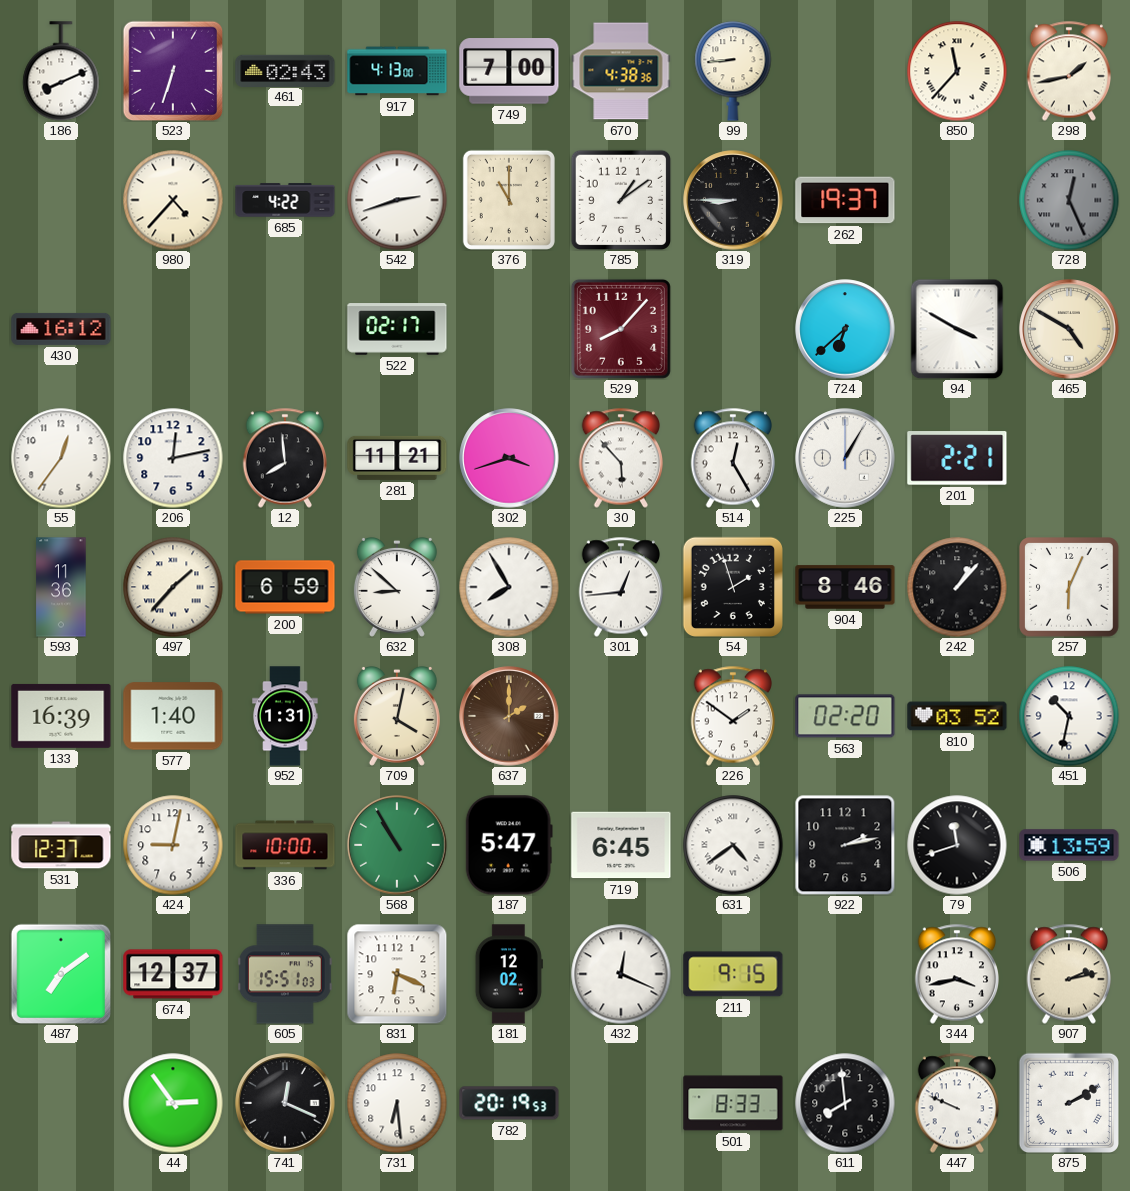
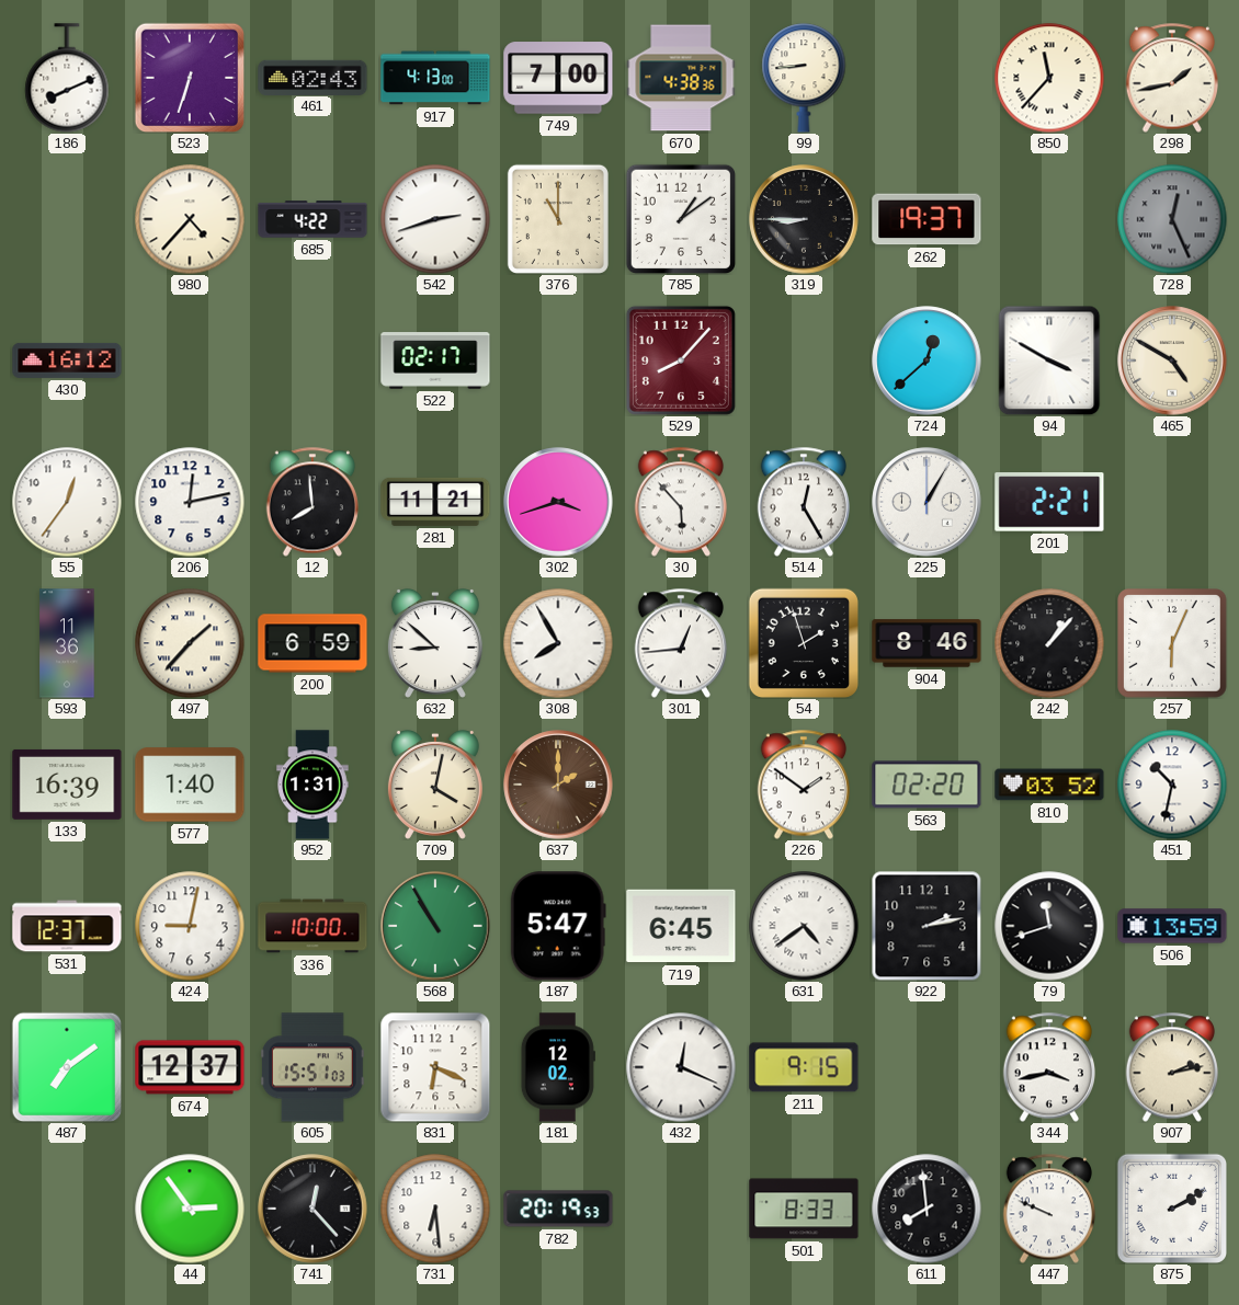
724: 6:38 -> 12:38
741: 12:19 -> 12:23
